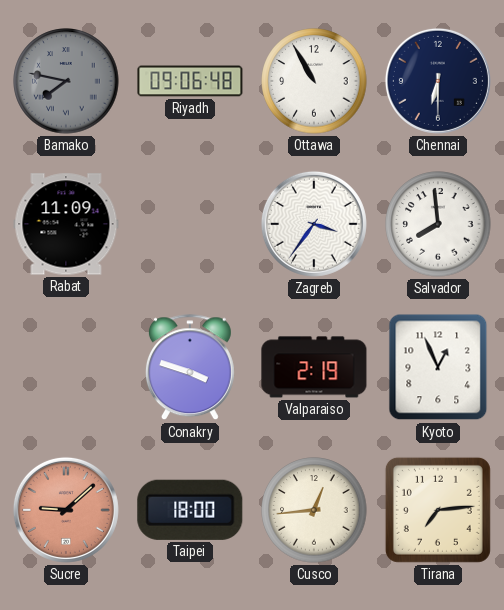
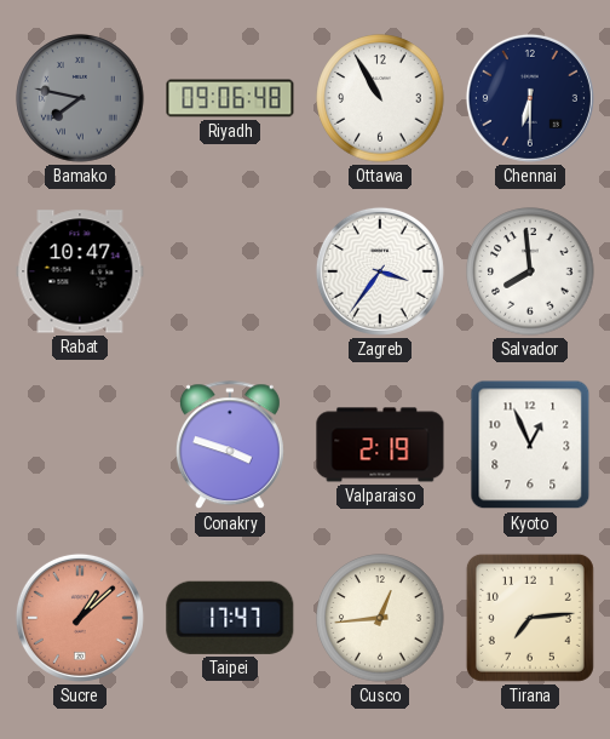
Rabat: 11:09 -> 10:47
Sucre: 9:08 -> 1:08
Taipei: 18:00 -> 17:47
